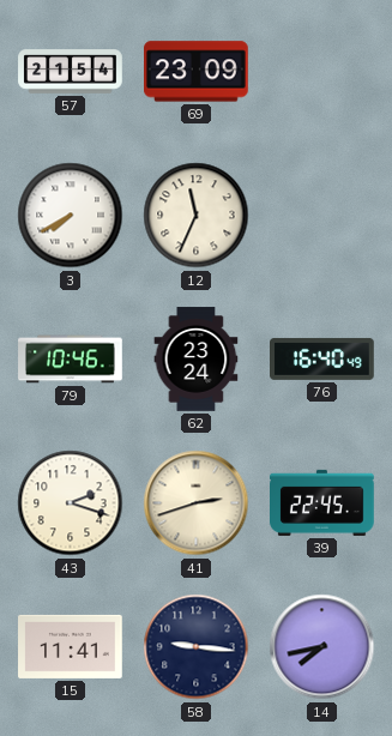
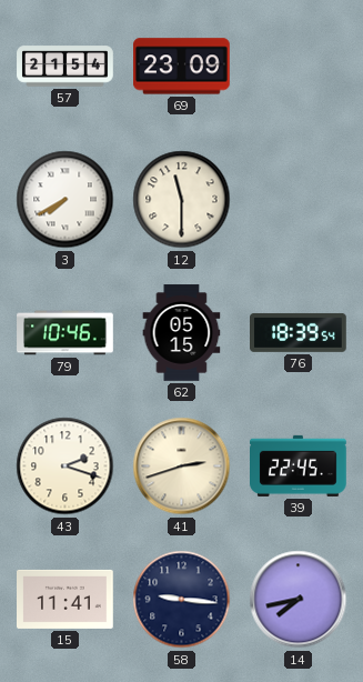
12: 11:34 -> 11:30
62: 23:24 -> 05:15
76: 16:40 -> 18:39
